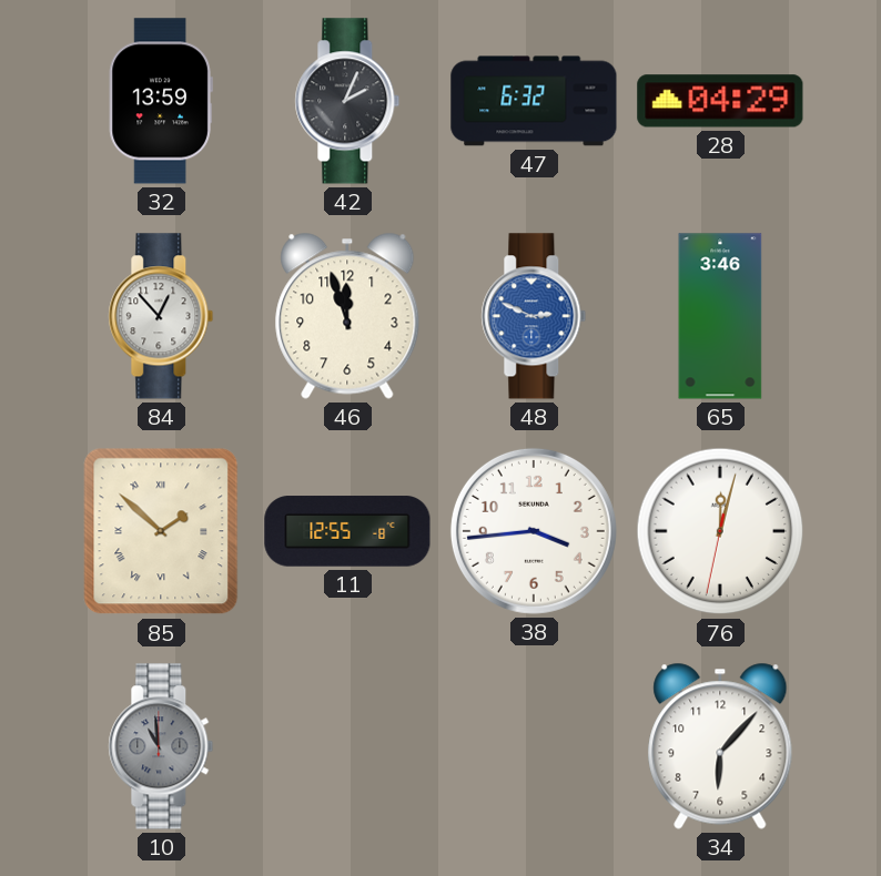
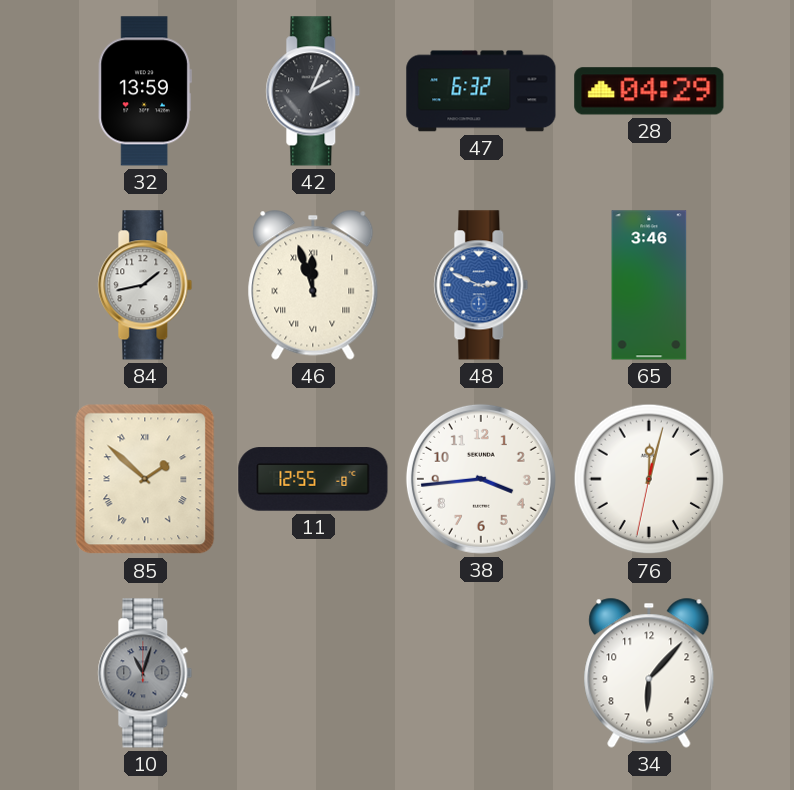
84: 12:53 -> 1:43
46 numerals: Arabic -> Roman
10: 10:59 -> 11:03
